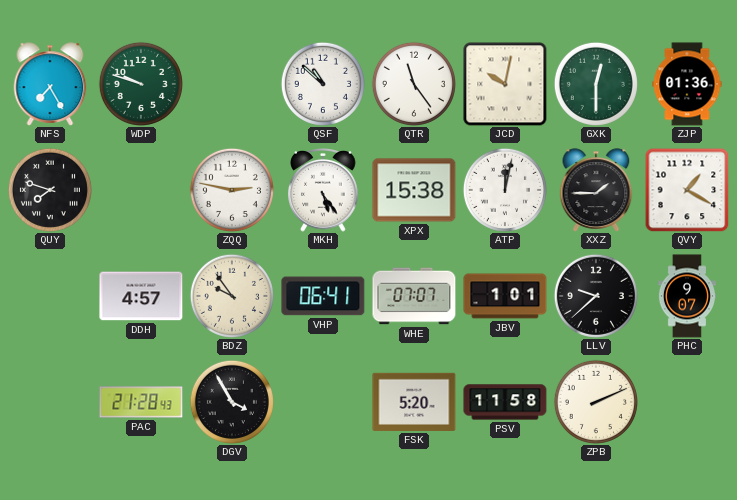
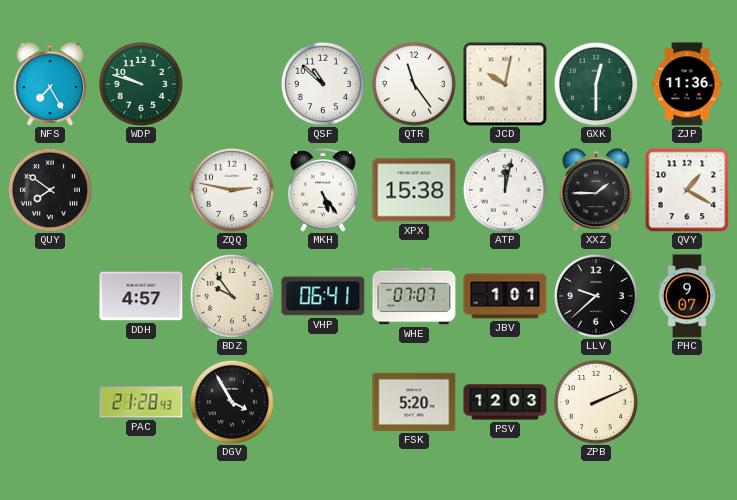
ZJP: 01:36 -> 11:36
QUY: 7:48 -> 7:51
PSV: 11:58 -> 12:03
